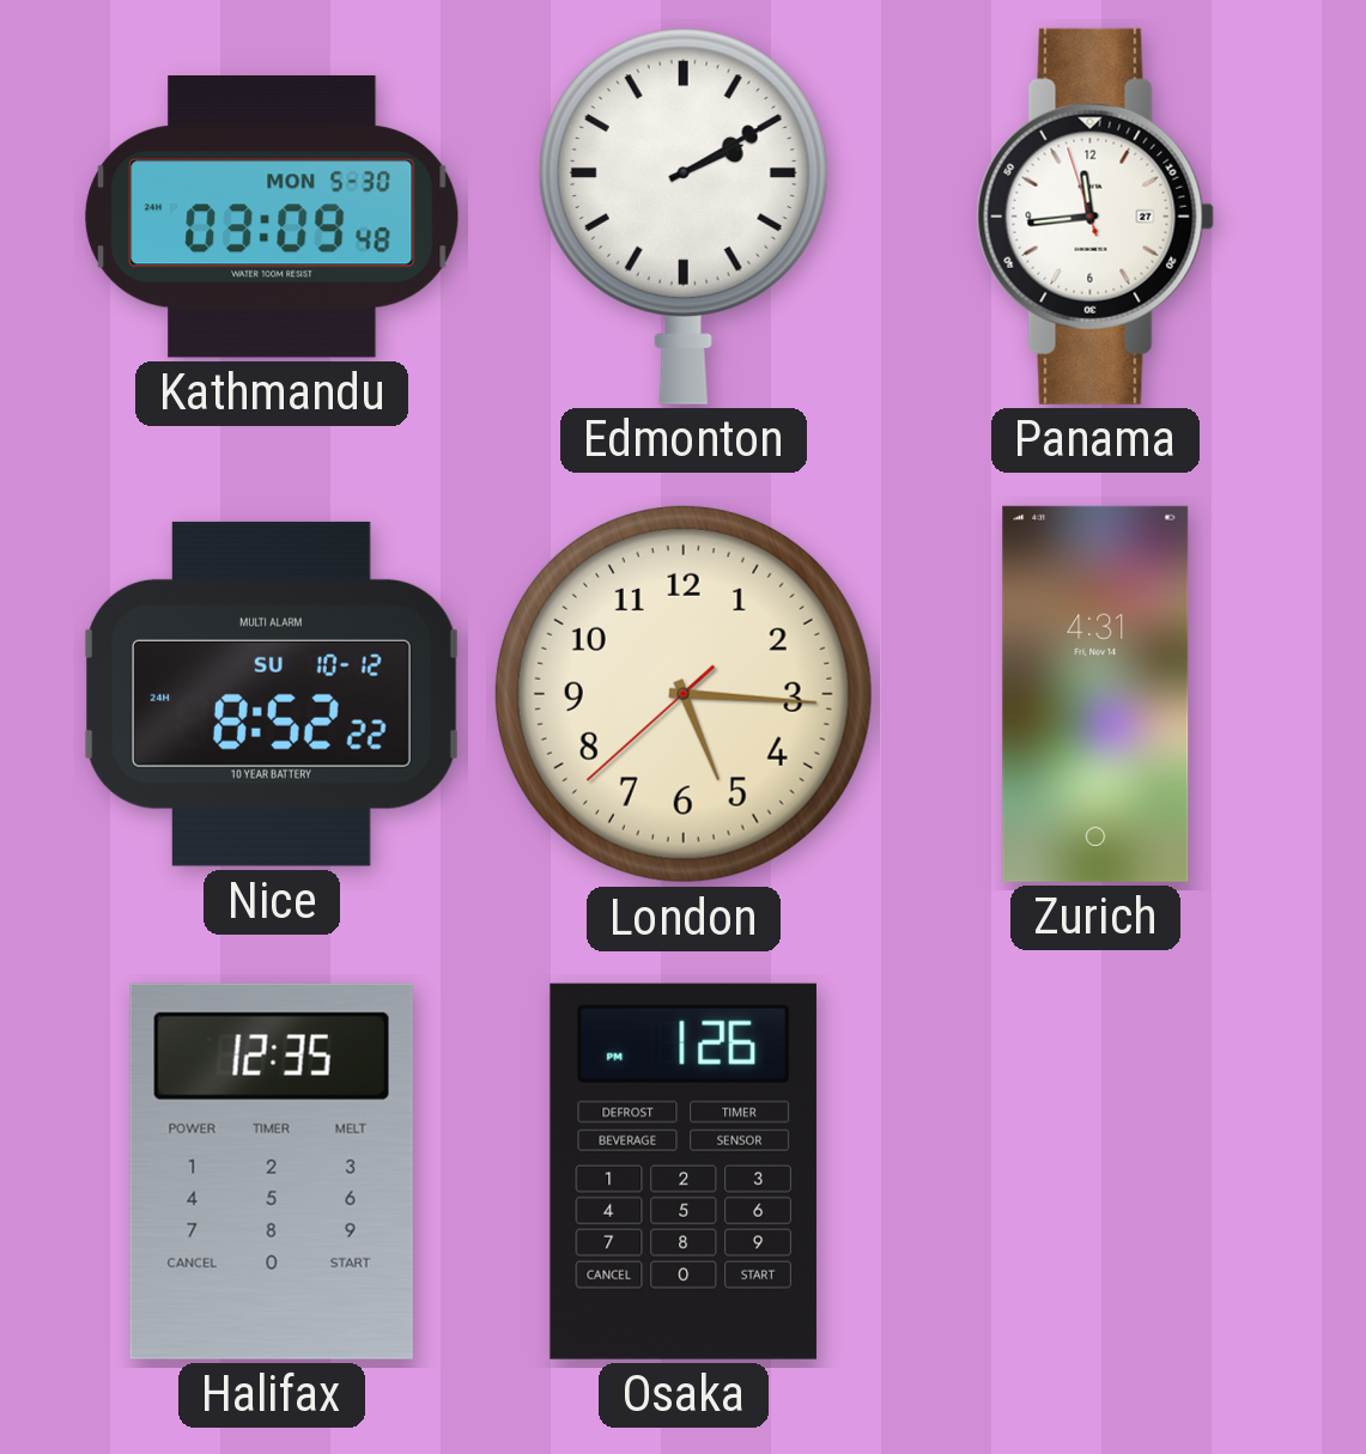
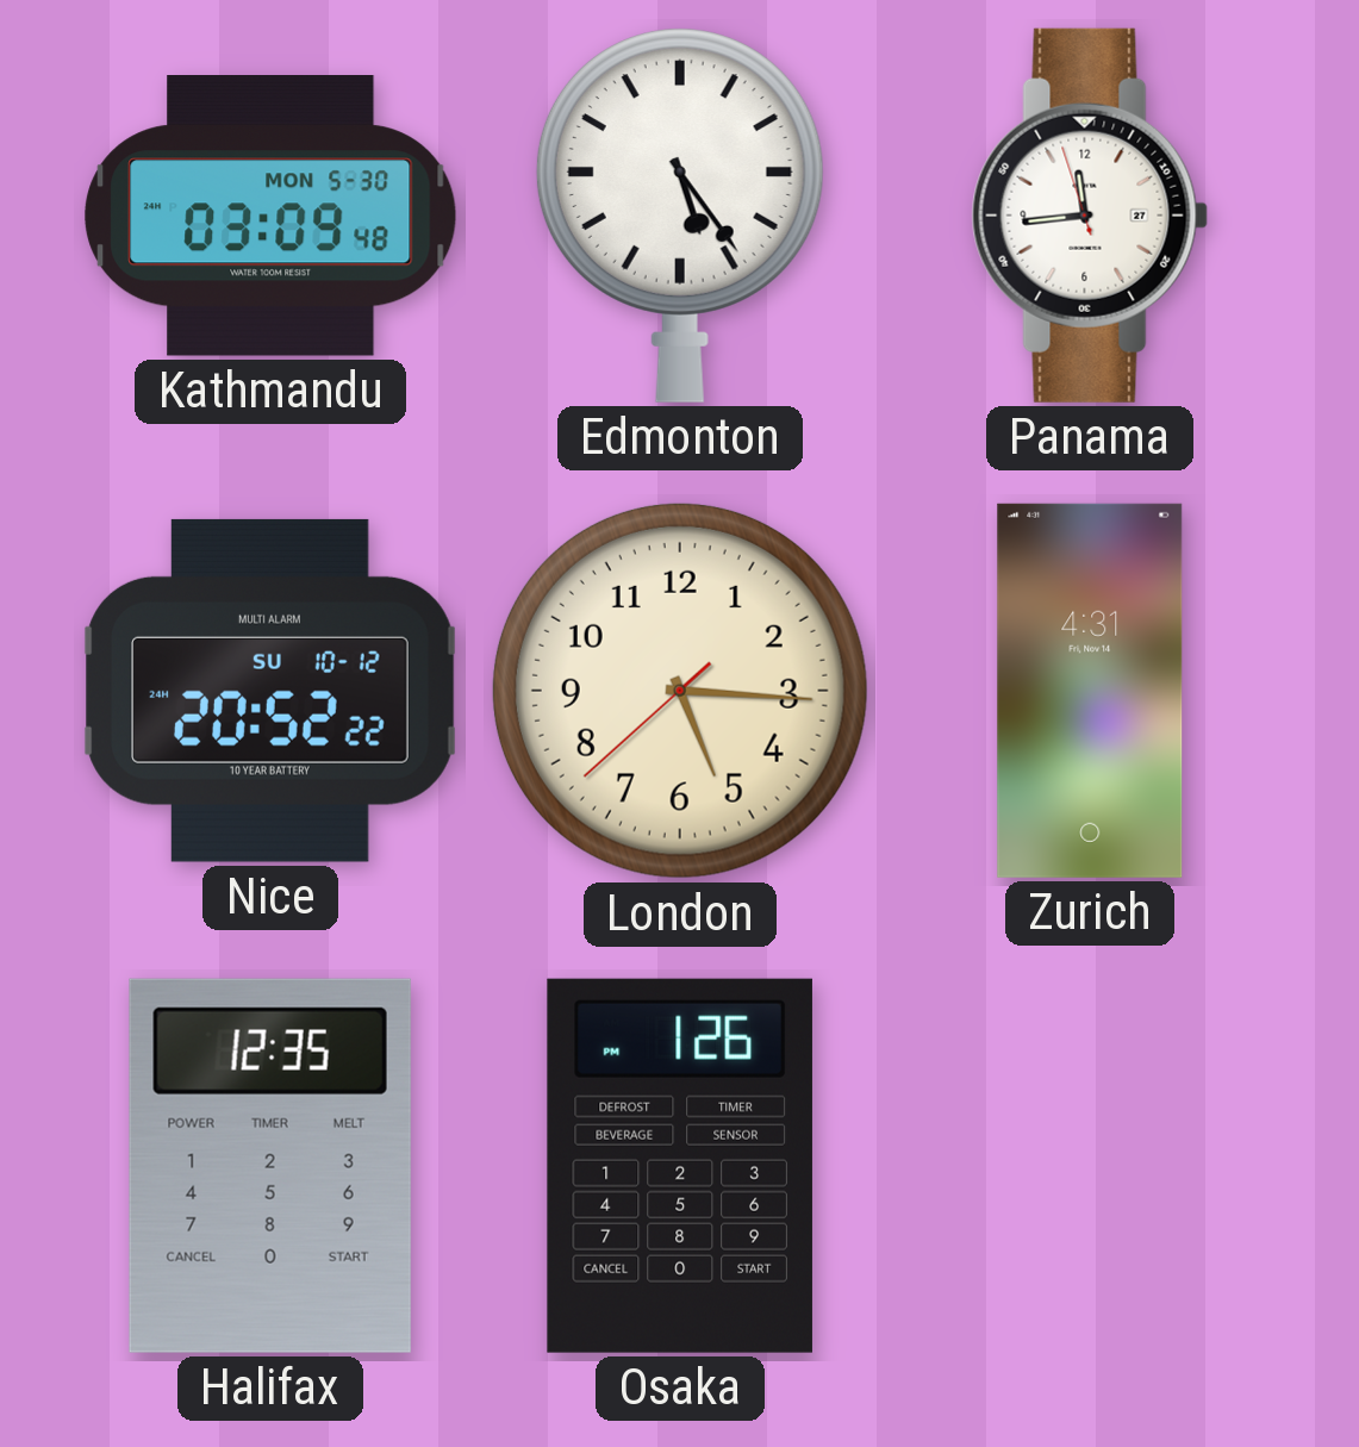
Edmonton: 2:10 -> 5:24
Nice: 8:52 -> 20:52
